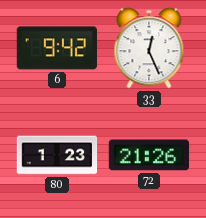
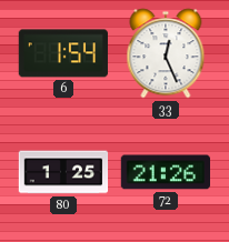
6: 9:42 -> 1:54
80: 1:23 -> 1:25
